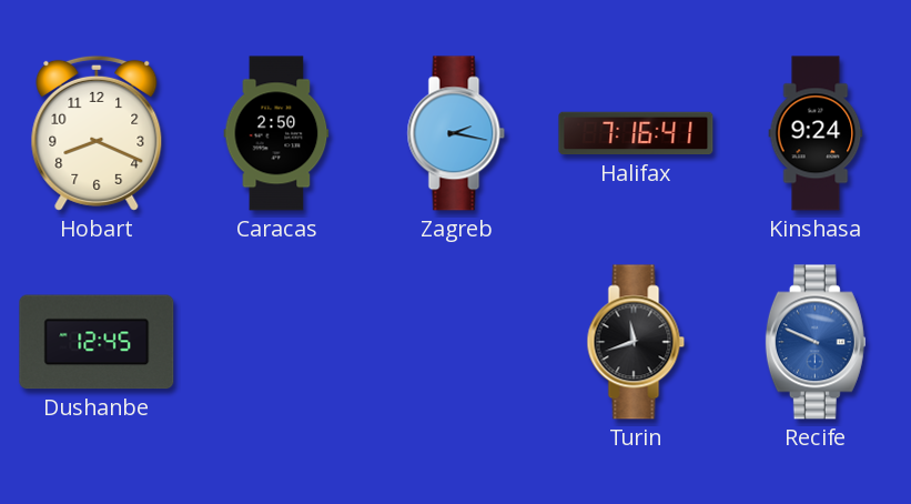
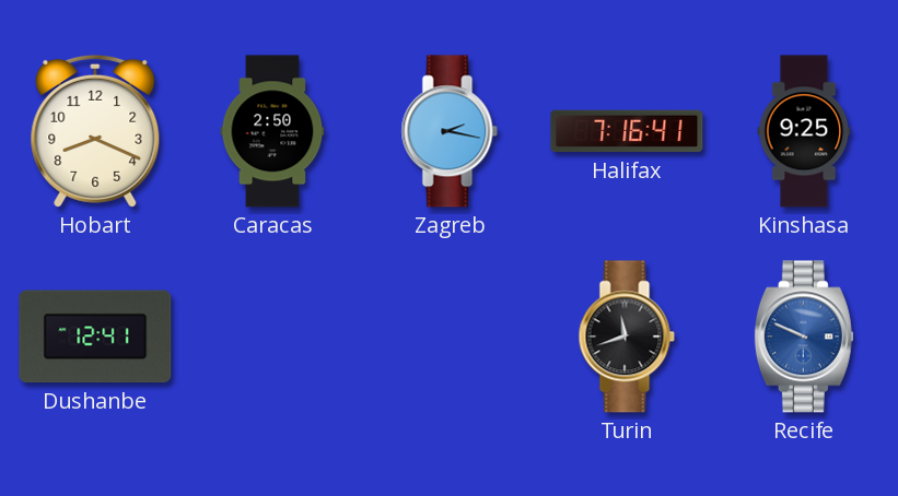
Kinshasa: 9:24 -> 9:25
Dushanbe: 12:45 -> 12:41
